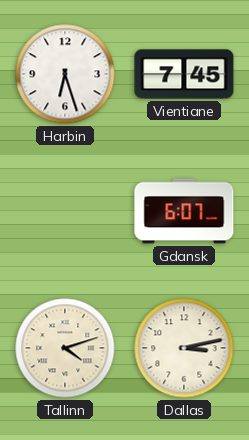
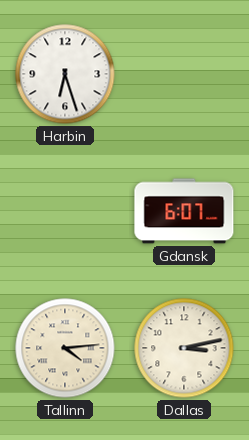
Vientiane: 7:45 -> none
Tallinn: 4:12 -> 4:14
